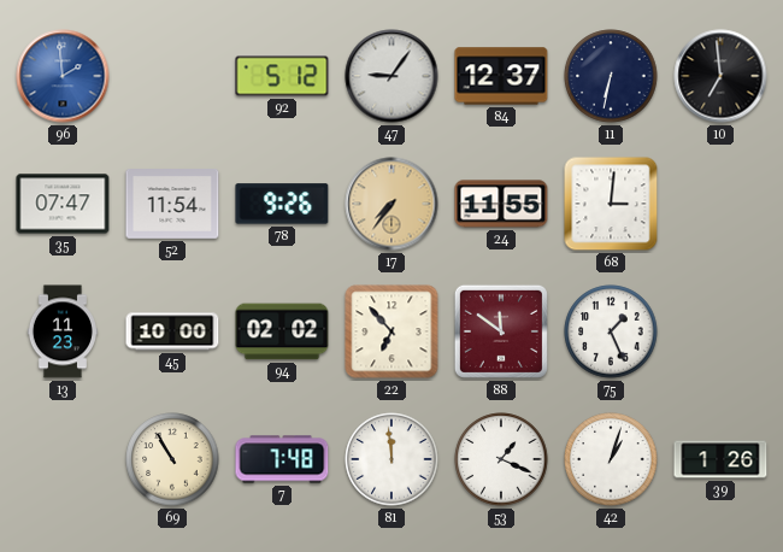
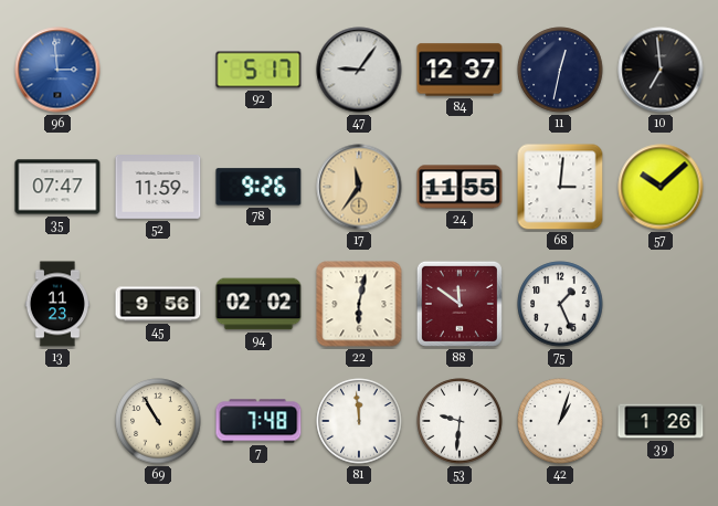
96: 1:59 -> 2:59
92: 5:12 -> 5:17
11: 6:32 -> 12:32
52: 11:54 -> 11:59
17: 7:36 -> 11:36
57: none -> 10:08
45: 10:00 -> 9:56
22: 6:53 -> 6:02
53: 1:19 -> 9:31
